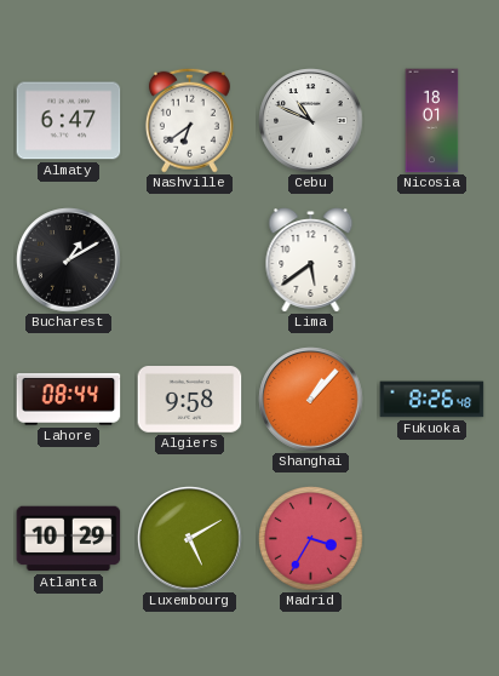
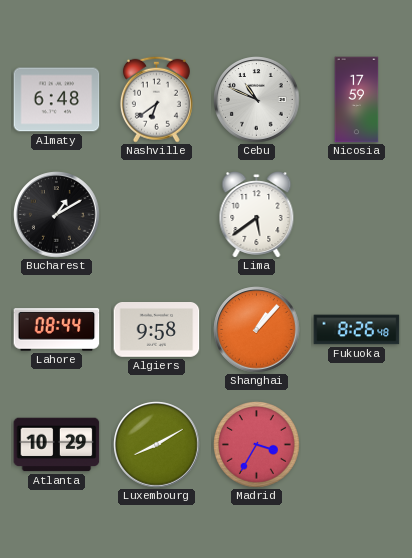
Almaty: 6:47 -> 6:48
Nicosia: 18:01 -> 17:59
Luxembourg: 5:10 -> 8:10
